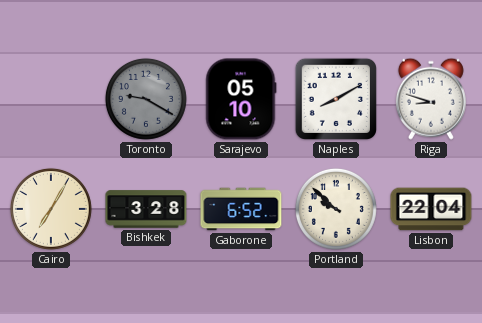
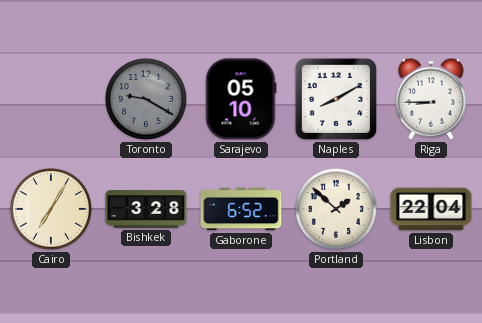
Riga: 8:48 -> 8:45
Portland: 9:52 -> 1:52
